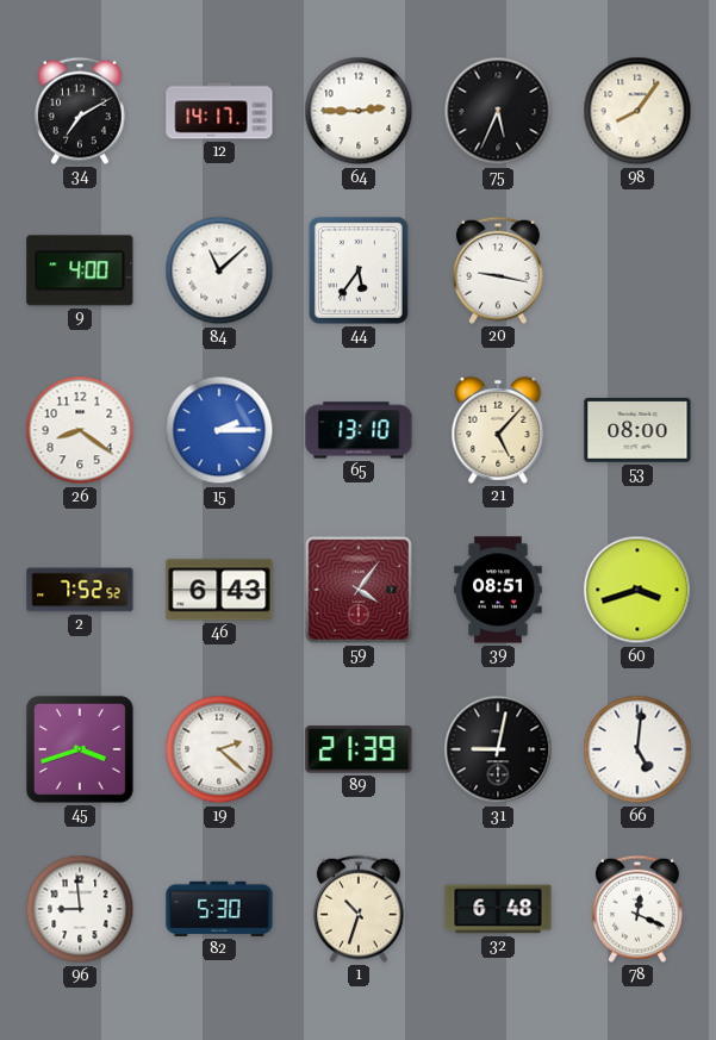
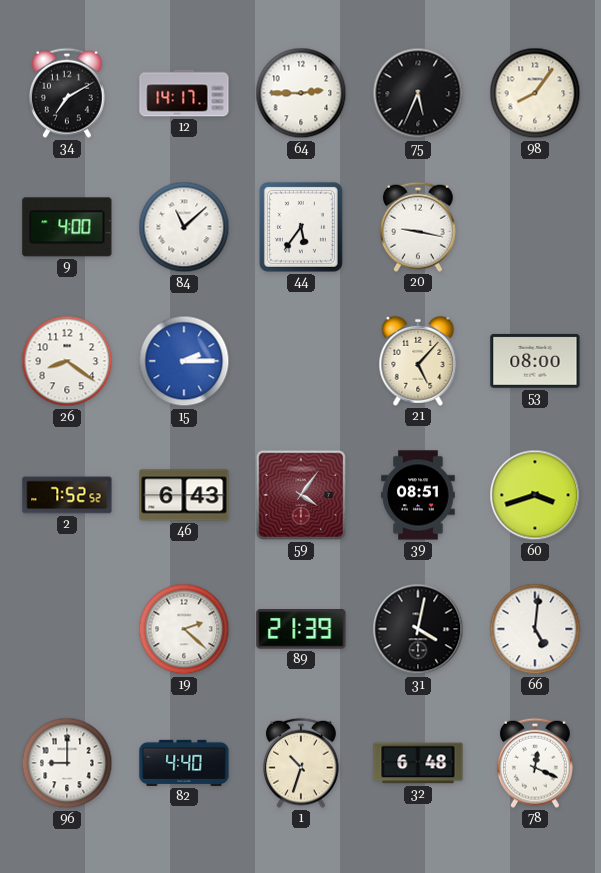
65: 13:10 -> none
45: 3:42 -> none
31: 9:02 -> 4:02
96: 8:59 -> 9:00
82: 5:30 -> 4:40
